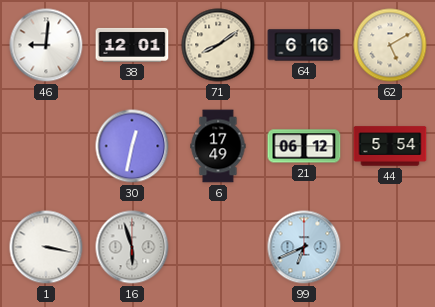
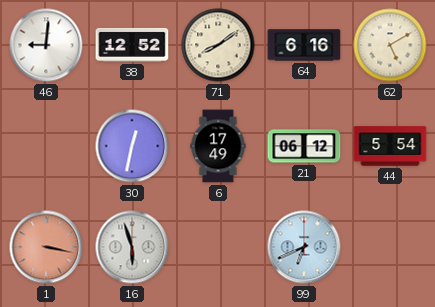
38: 12:01 -> 12:52
1 dial: white -> salmon
